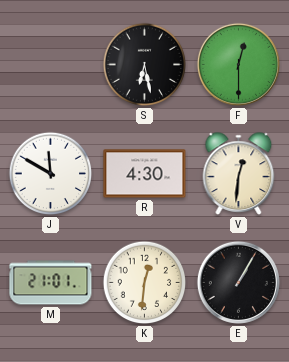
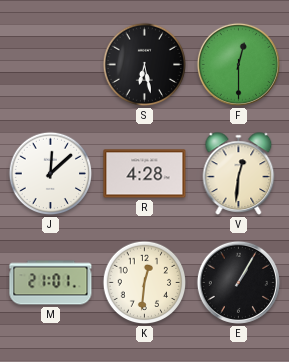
J: 11:50 -> 12:08
R: 4:30 -> 4:28
